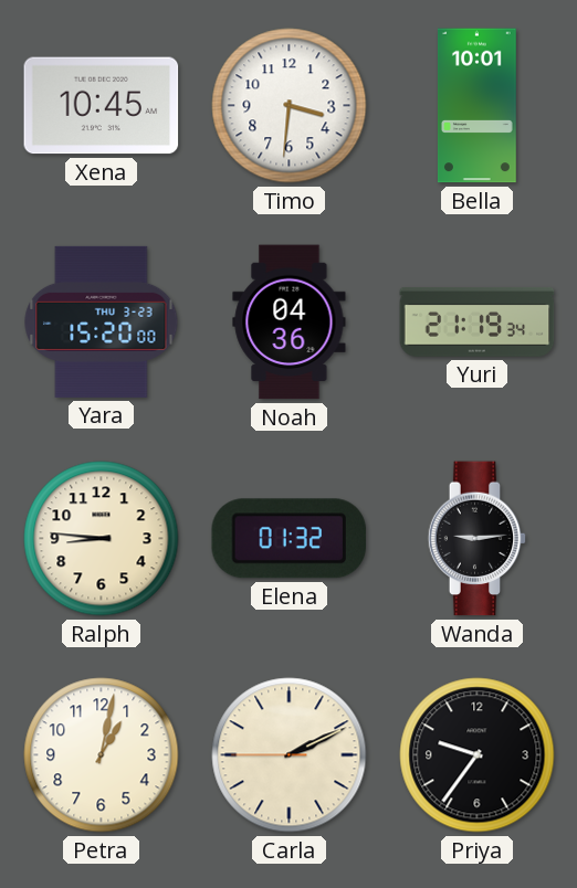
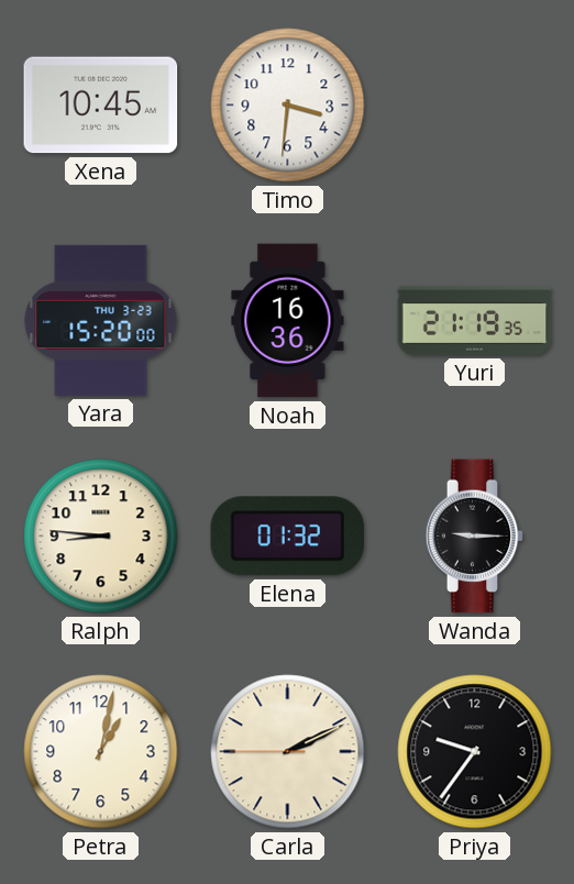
Bella: 10:01 -> none
Noah: 04:36 -> 16:36
Yuri: 21:19:34 -> 21:19:35
Wanda: 9:14 -> 9:15
